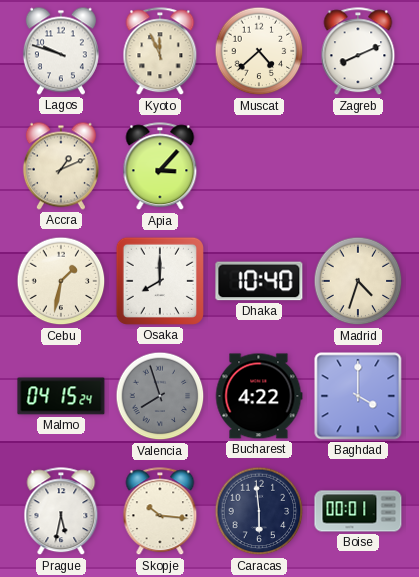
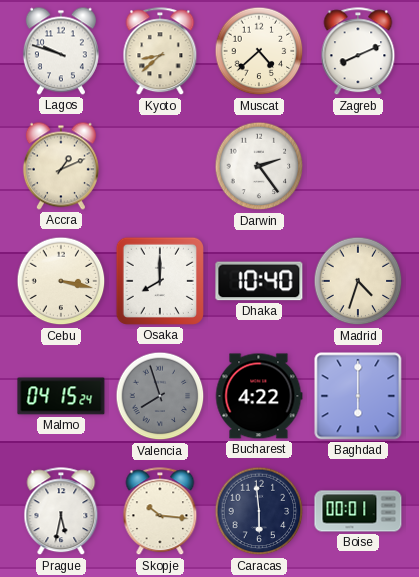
Kyoto: 11:56 -> 8:38
Apia: 3:07 -> none
Darwin: none -> 2:24
Cebu: 1:32 -> 3:17
Baghdad: 4:00 -> 6:00
